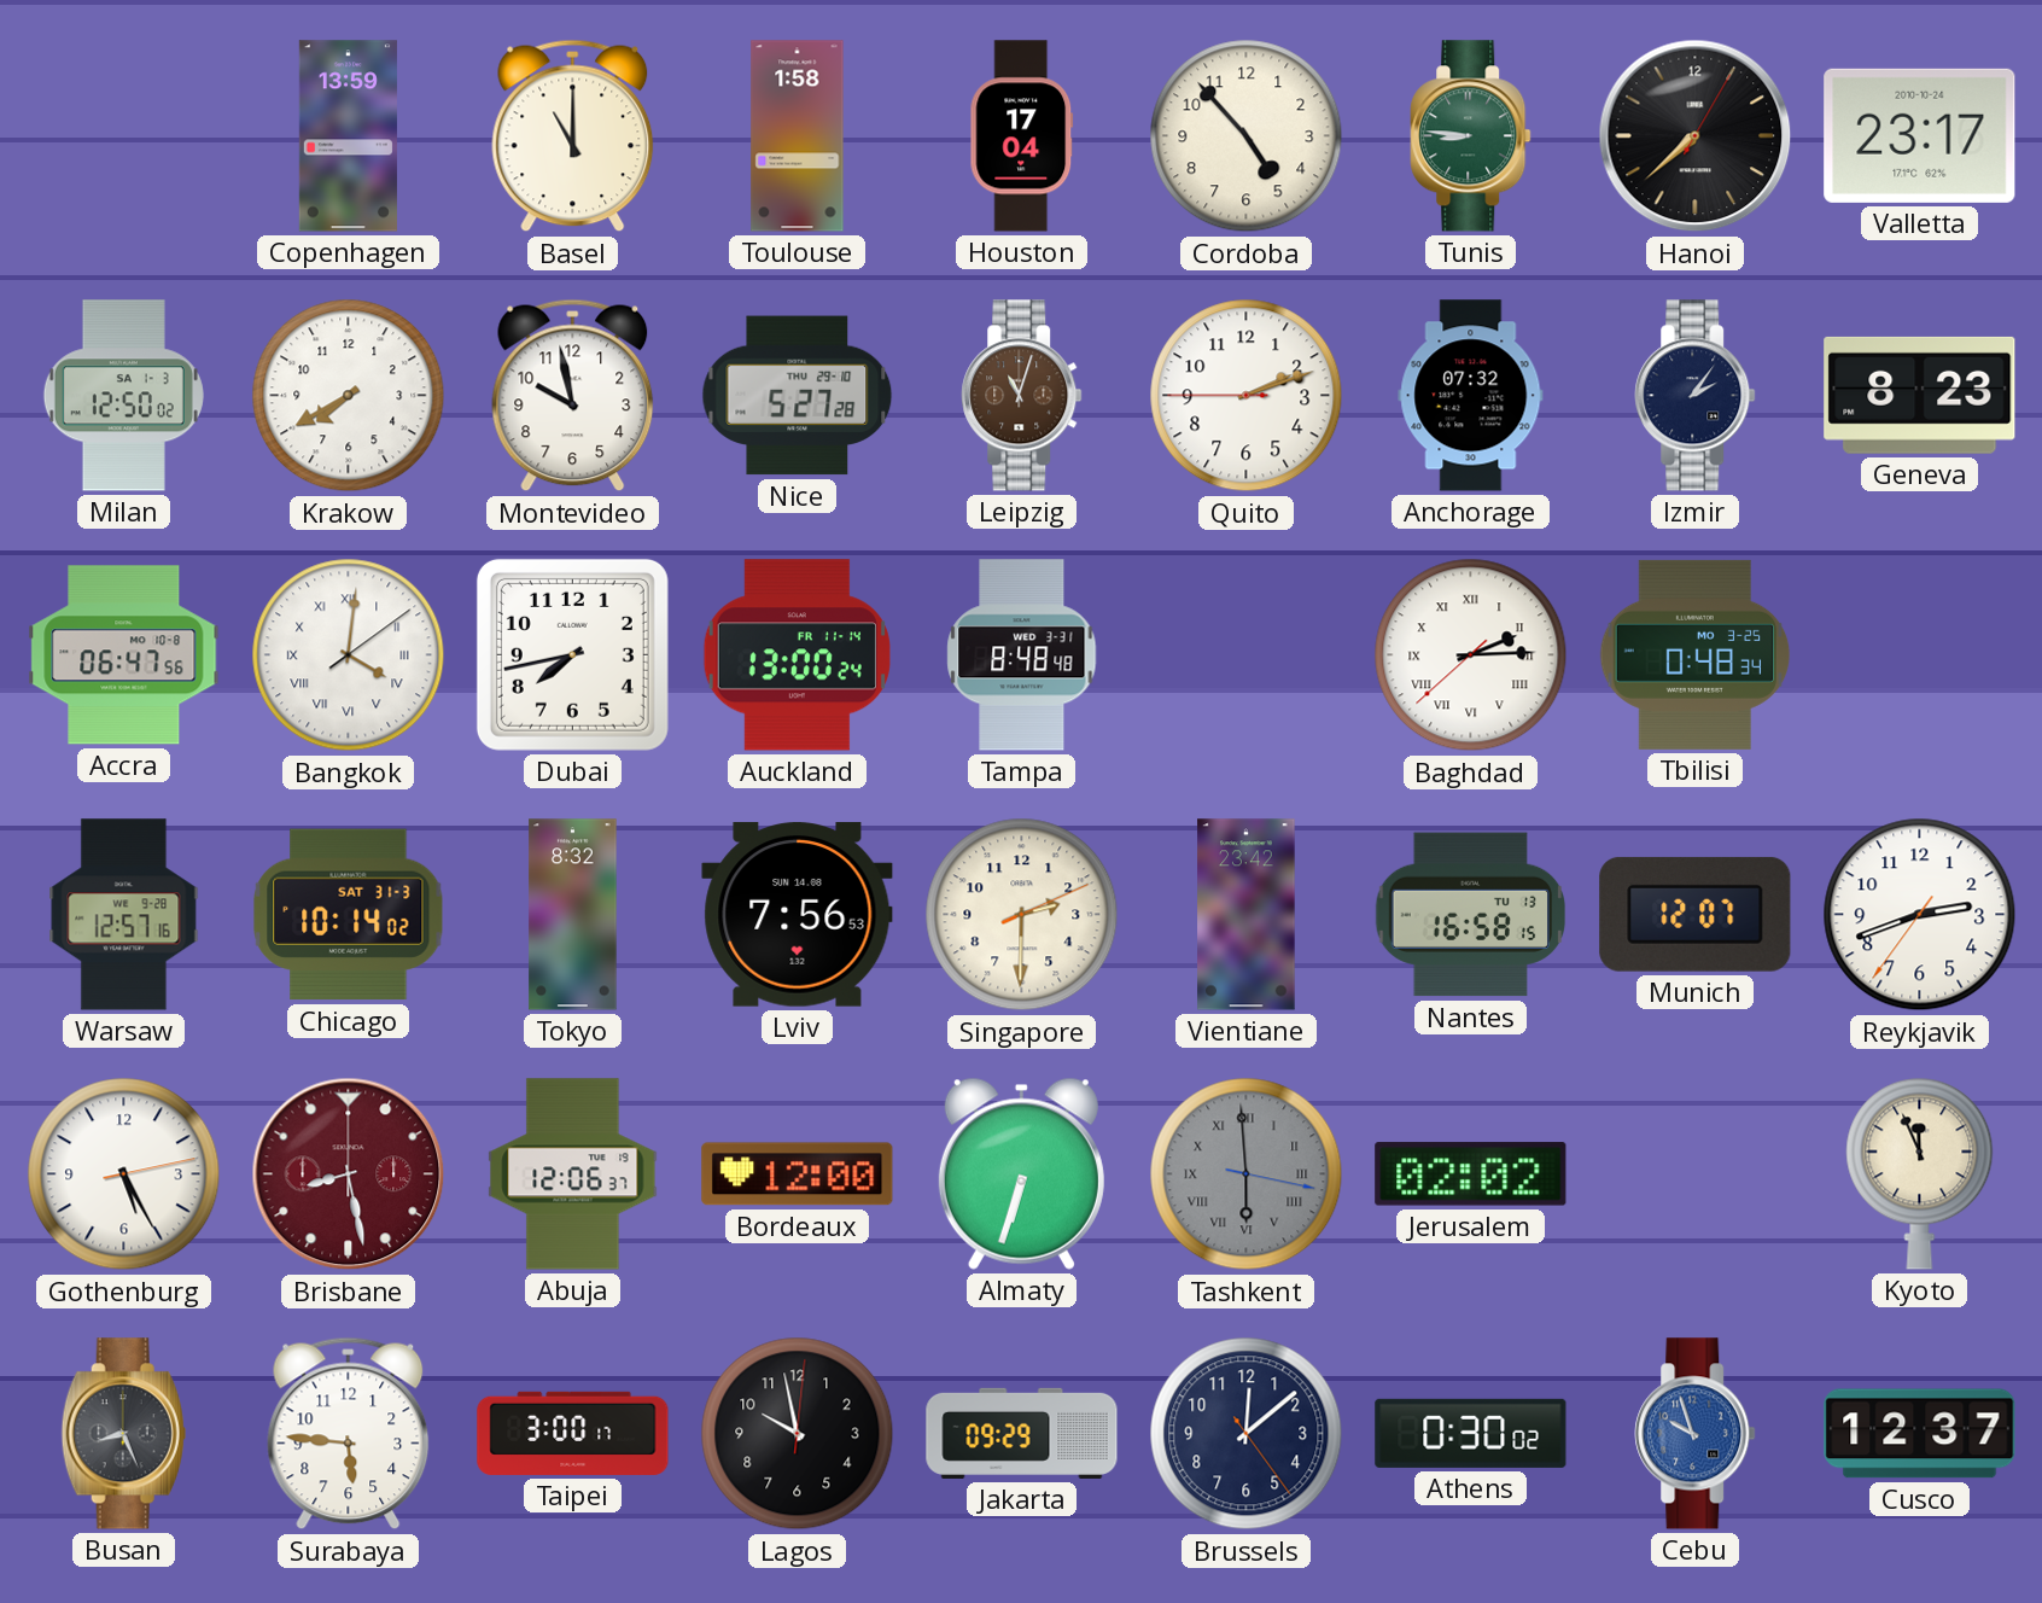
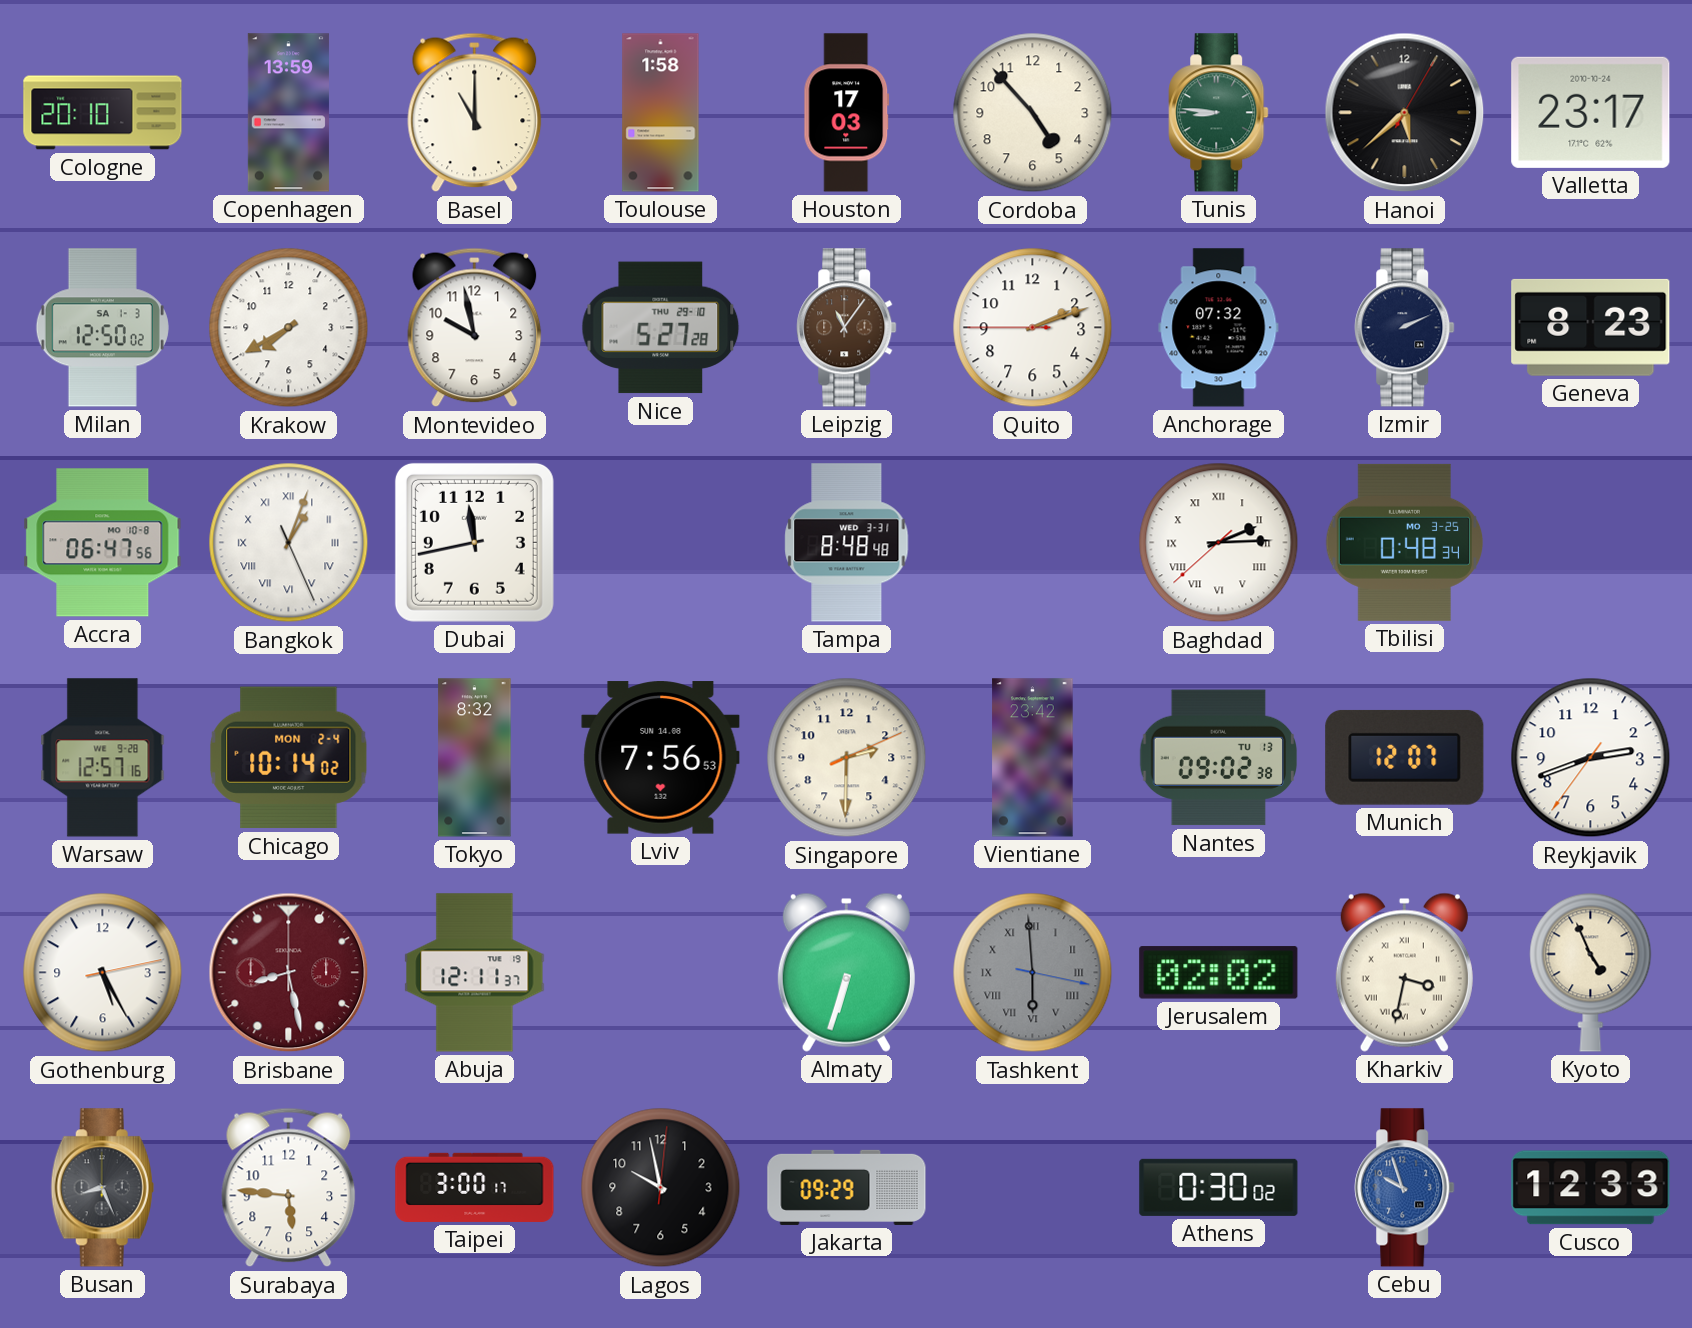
Cologne: none -> 20:10
Houston: 17:04 -> 17:03
Hanoi: 7:38 -> 5:38
Leipzig: 11:03 -> 11:06
Izmir: 2:06 -> 2:11
Bangkok: 4:01 -> 1:03
Dubai: 7:43 -> 11:43
Auckland: 13:00 -> none
Chicago date: SAT 31-3 -> MON 2-4
Nantes: 16:58 -> 09:02
Abuja: 12:06 -> 12:11
Bordeaux: 12:00 -> none
Kharkiv: none -> 3:32
Kyoto: 11:56 -> 4:56
Brussels: 12:08 -> none
Cusco: 12:37 -> 12:33
